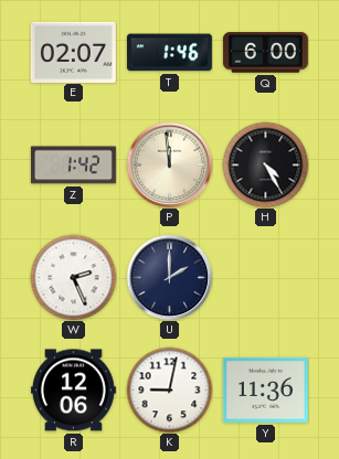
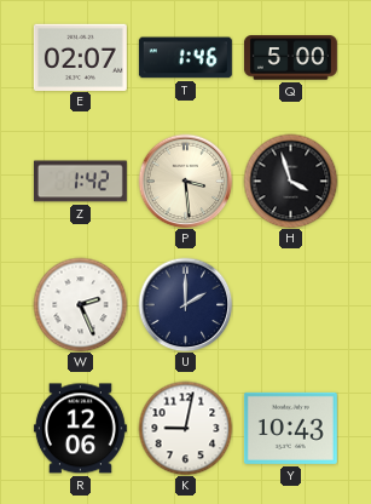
Q: 6:00 -> 5:00
P: 11:59 -> 3:29
H: 4:25 -> 3:57
Y: 11:36 -> 10:43
